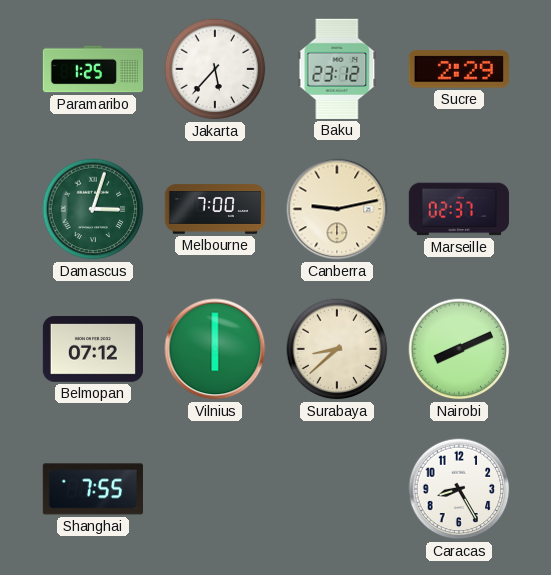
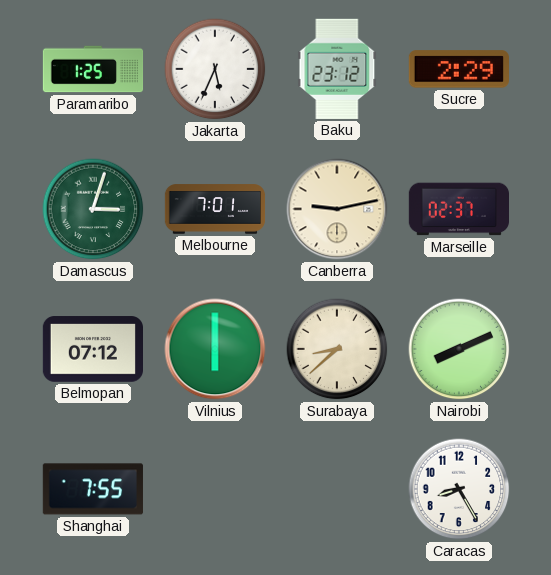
Jakarta: 5:37 -> 5:34
Melbourne: 7:00 -> 7:01
